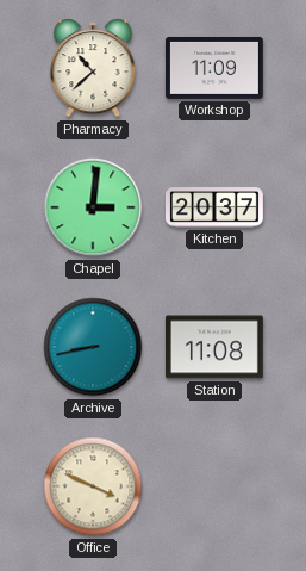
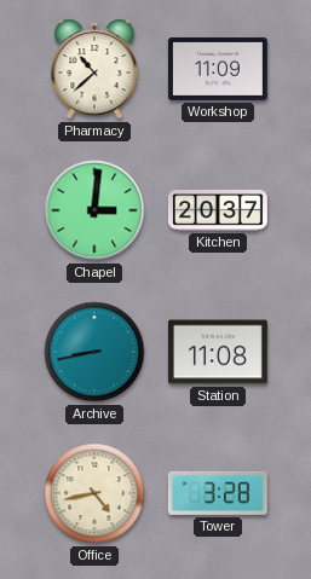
Office: 3:49 -> 4:43
Tower: none -> 3:28
